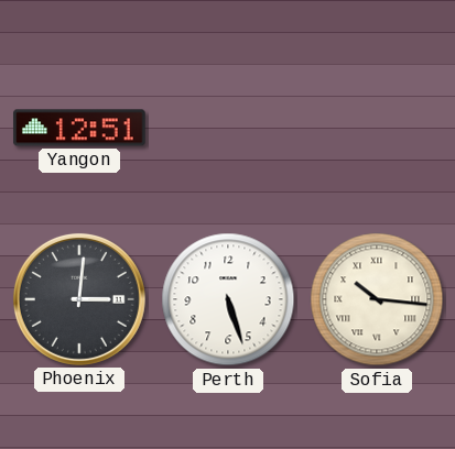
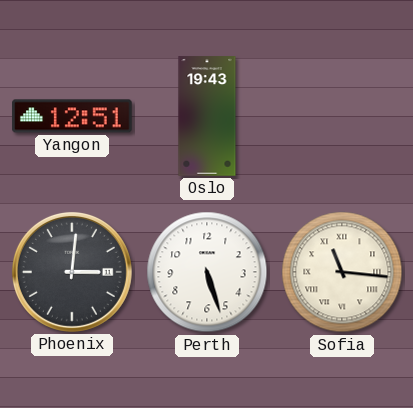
Oslo: none -> 19:43
Sofia: 10:16 -> 11:16
